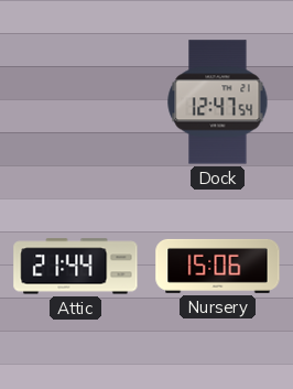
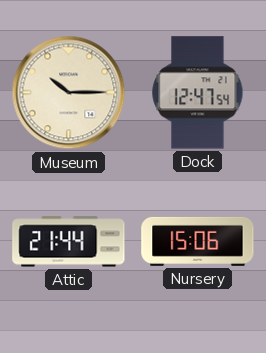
Museum: none -> 10:15
